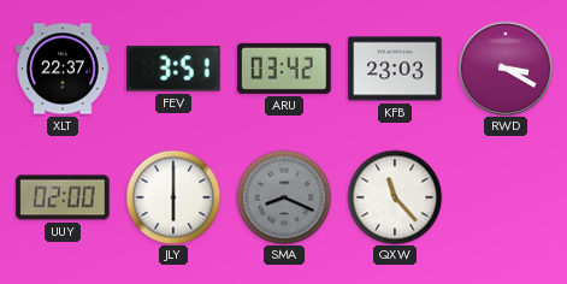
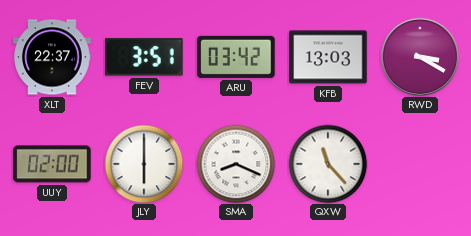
KFB: 23:03 -> 13:03
SMA dial: grey -> white
